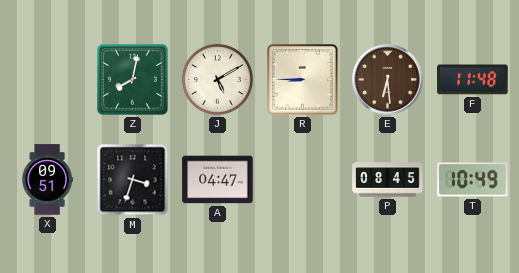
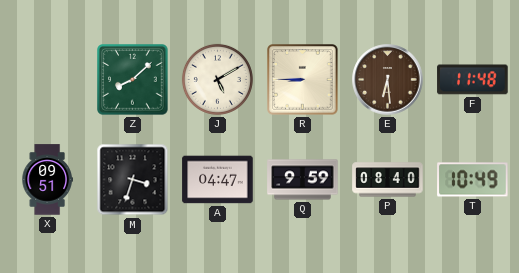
Z: 8:02 -> 8:08
Q: none -> 9:59
P: 08:45 -> 08:40
